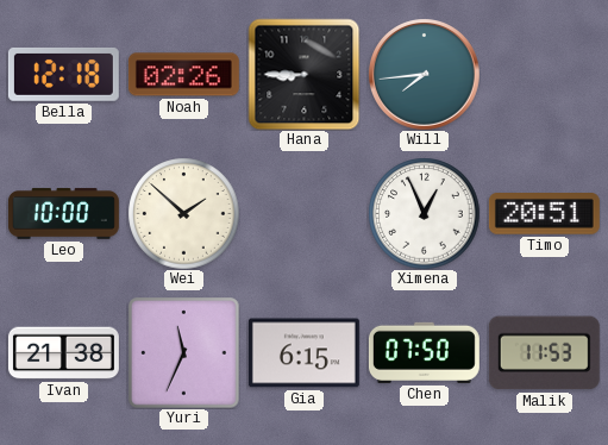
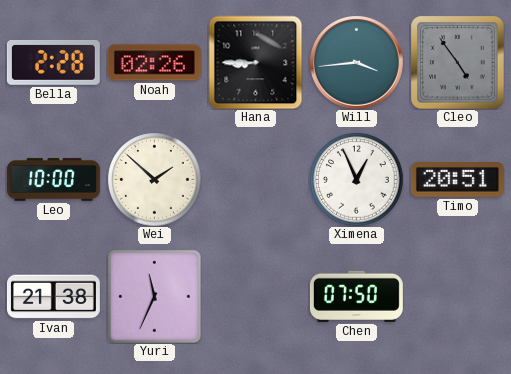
Bella: 12:18 -> 2:28
Will: 7:44 -> 3:44
Cleo: none -> 4:54
Gia: 6:15 -> none
Malik: 11:53 -> none
